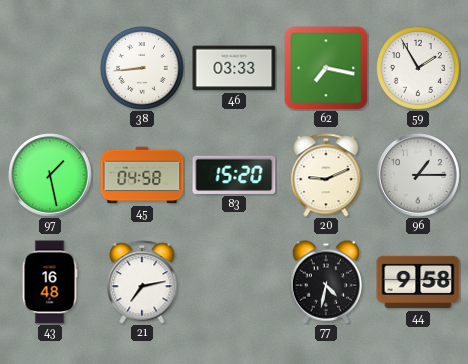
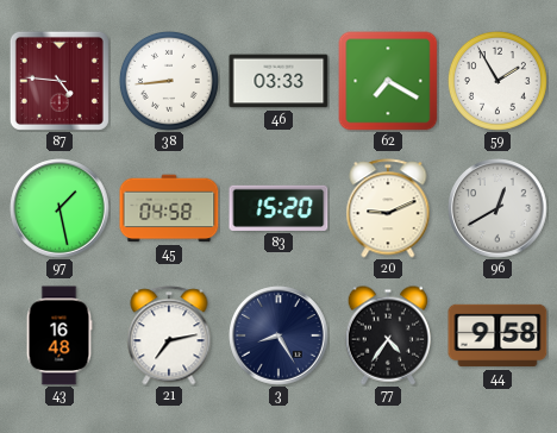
87: none -> 4:46
62: 7:17 -> 7:20
96: 1:15 -> 12:40
3: none -> 8:25
77: 4:32 -> 4:36
